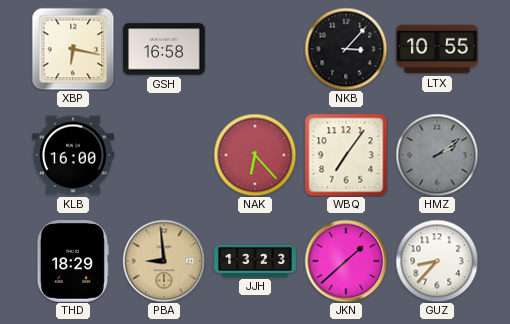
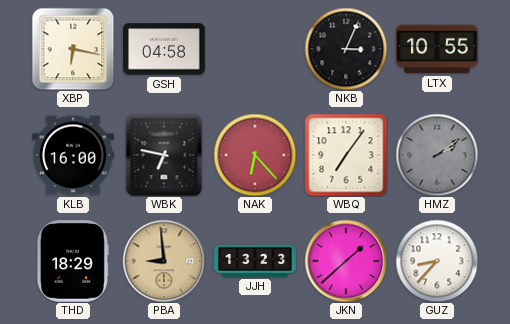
GSH: 16:58 -> 04:58
NKB: 3:07 -> 3:04
WBK: none -> 6:47
